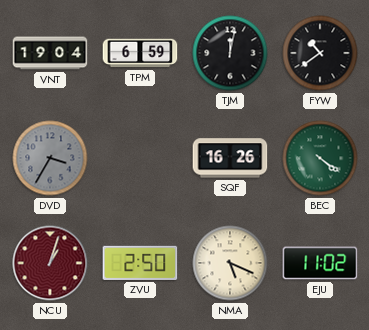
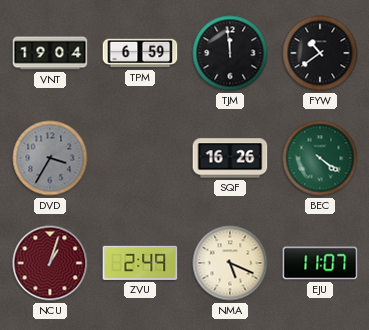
TJM: 12:02 -> 11:59
ZVU: 2:50 -> 2:49
EJU: 11:02 -> 11:07
